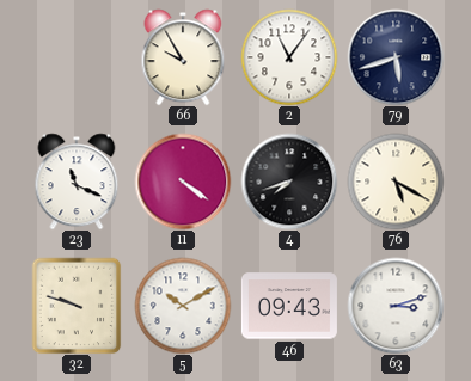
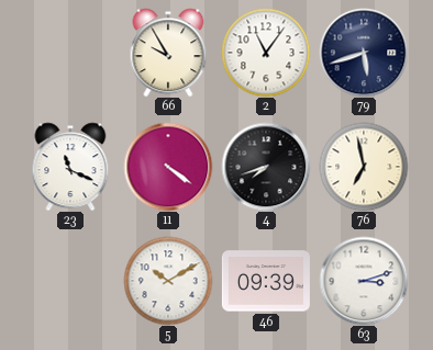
76: 5:20 -> 6:58
32: 9:48 -> none
46: 09:43 -> 09:39
